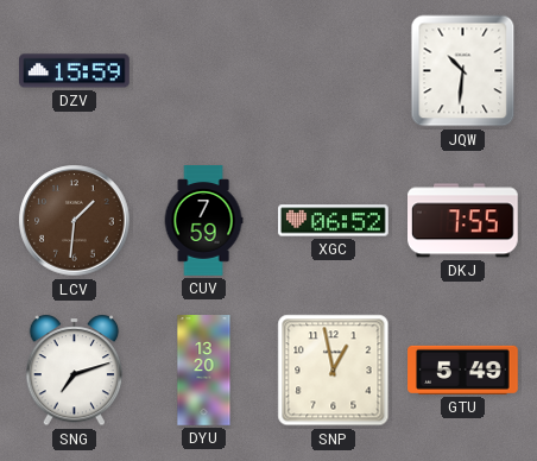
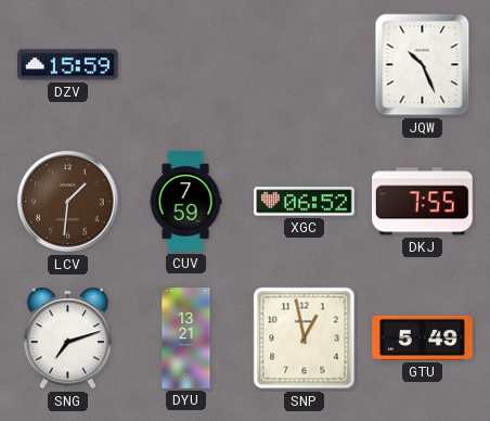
JQW: 10:31 -> 10:26
DYU: 13:20 -> 13:21
